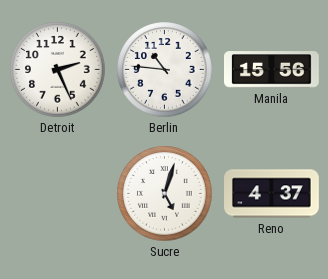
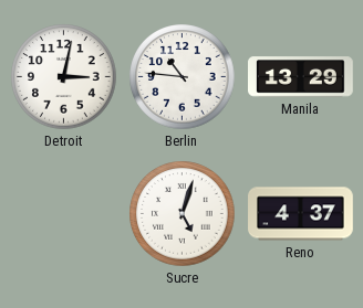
Detroit: 2:26 -> 3:02
Manila: 15:56 -> 13:29
